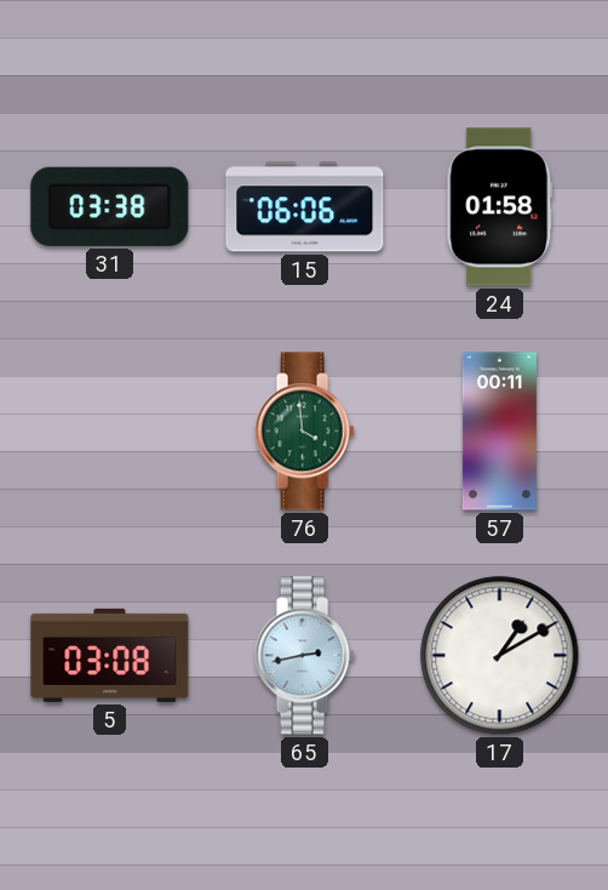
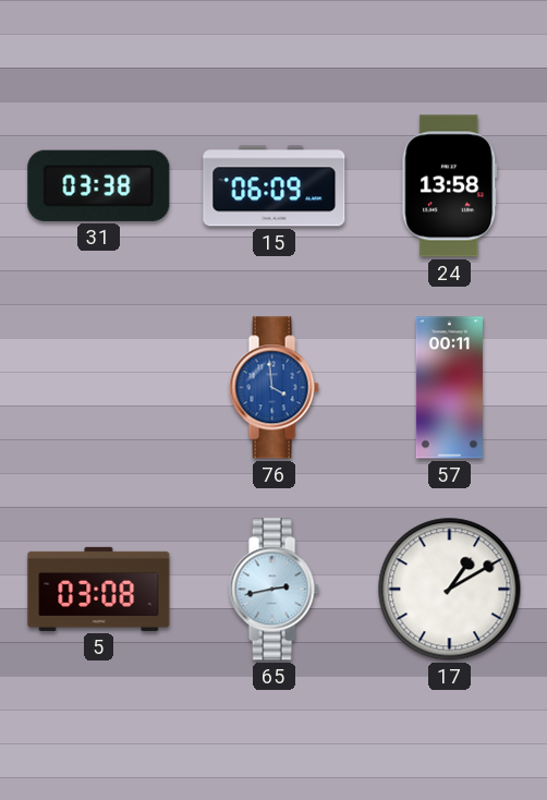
15: 06:06 -> 06:09
24: 01:58 -> 13:58
76 dial: green -> blue
